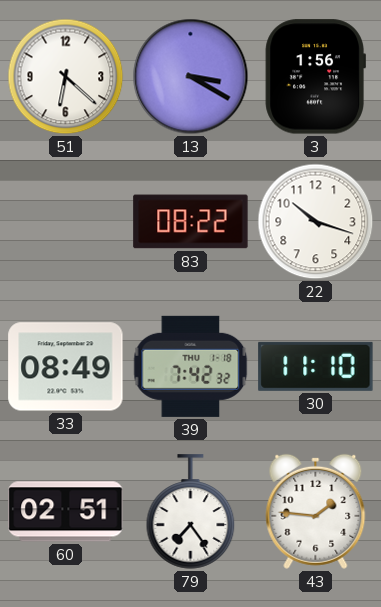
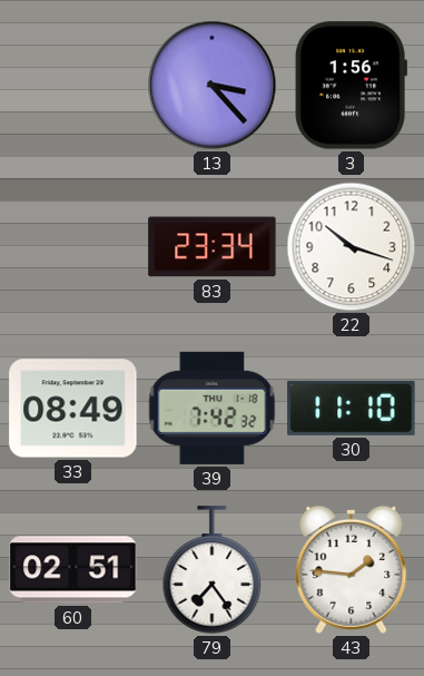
51: 6:22 -> none
13: 3:20 -> 3:23
83: 08:22 -> 23:34
